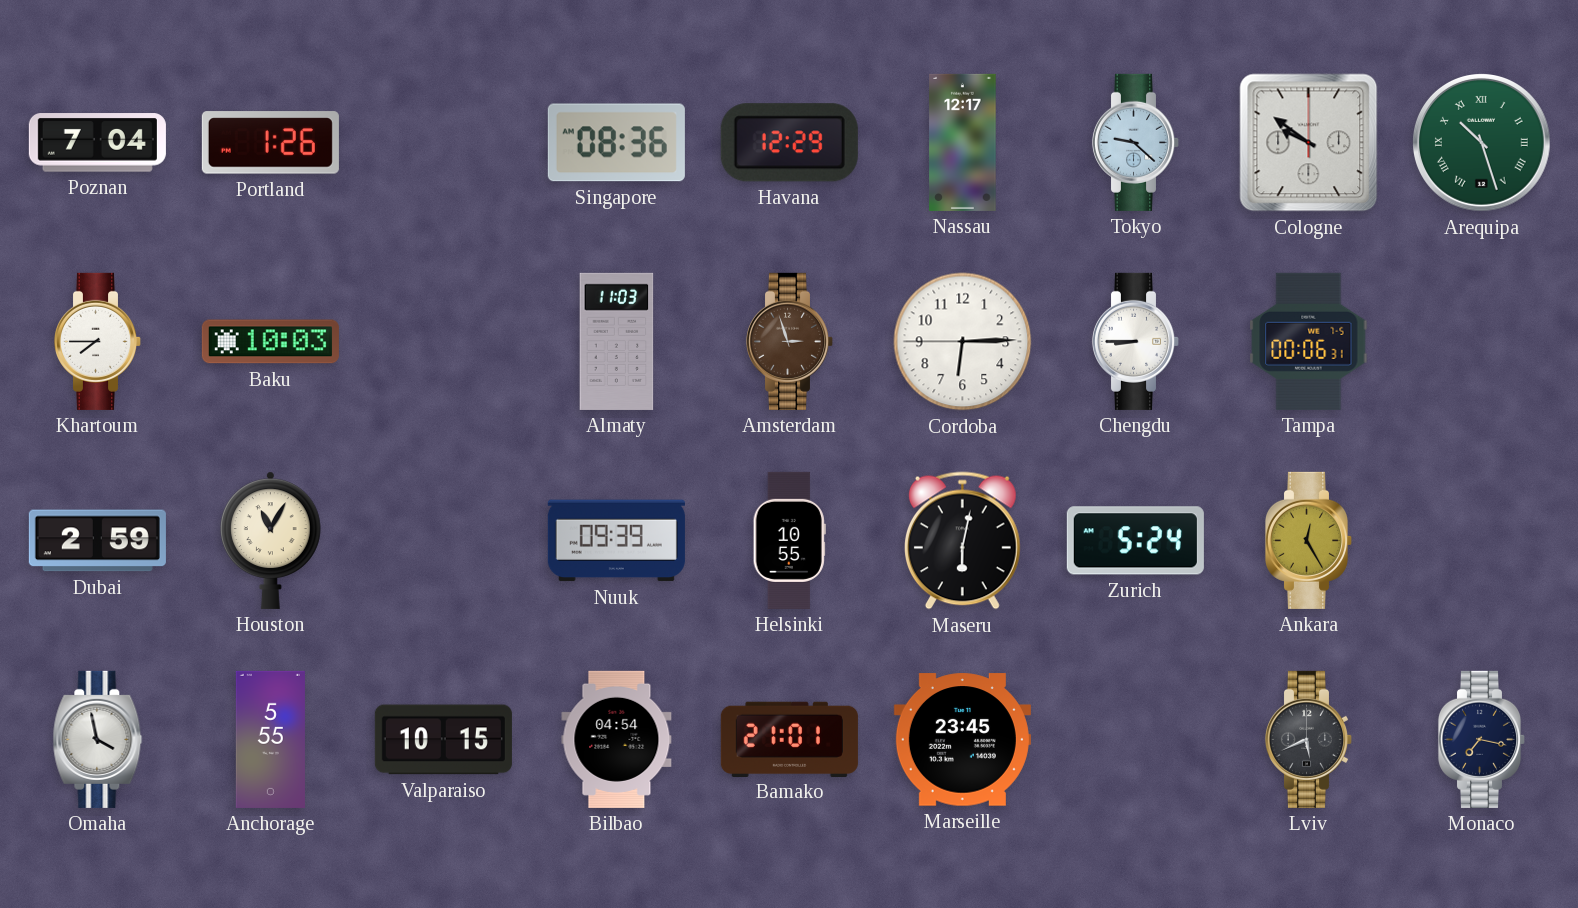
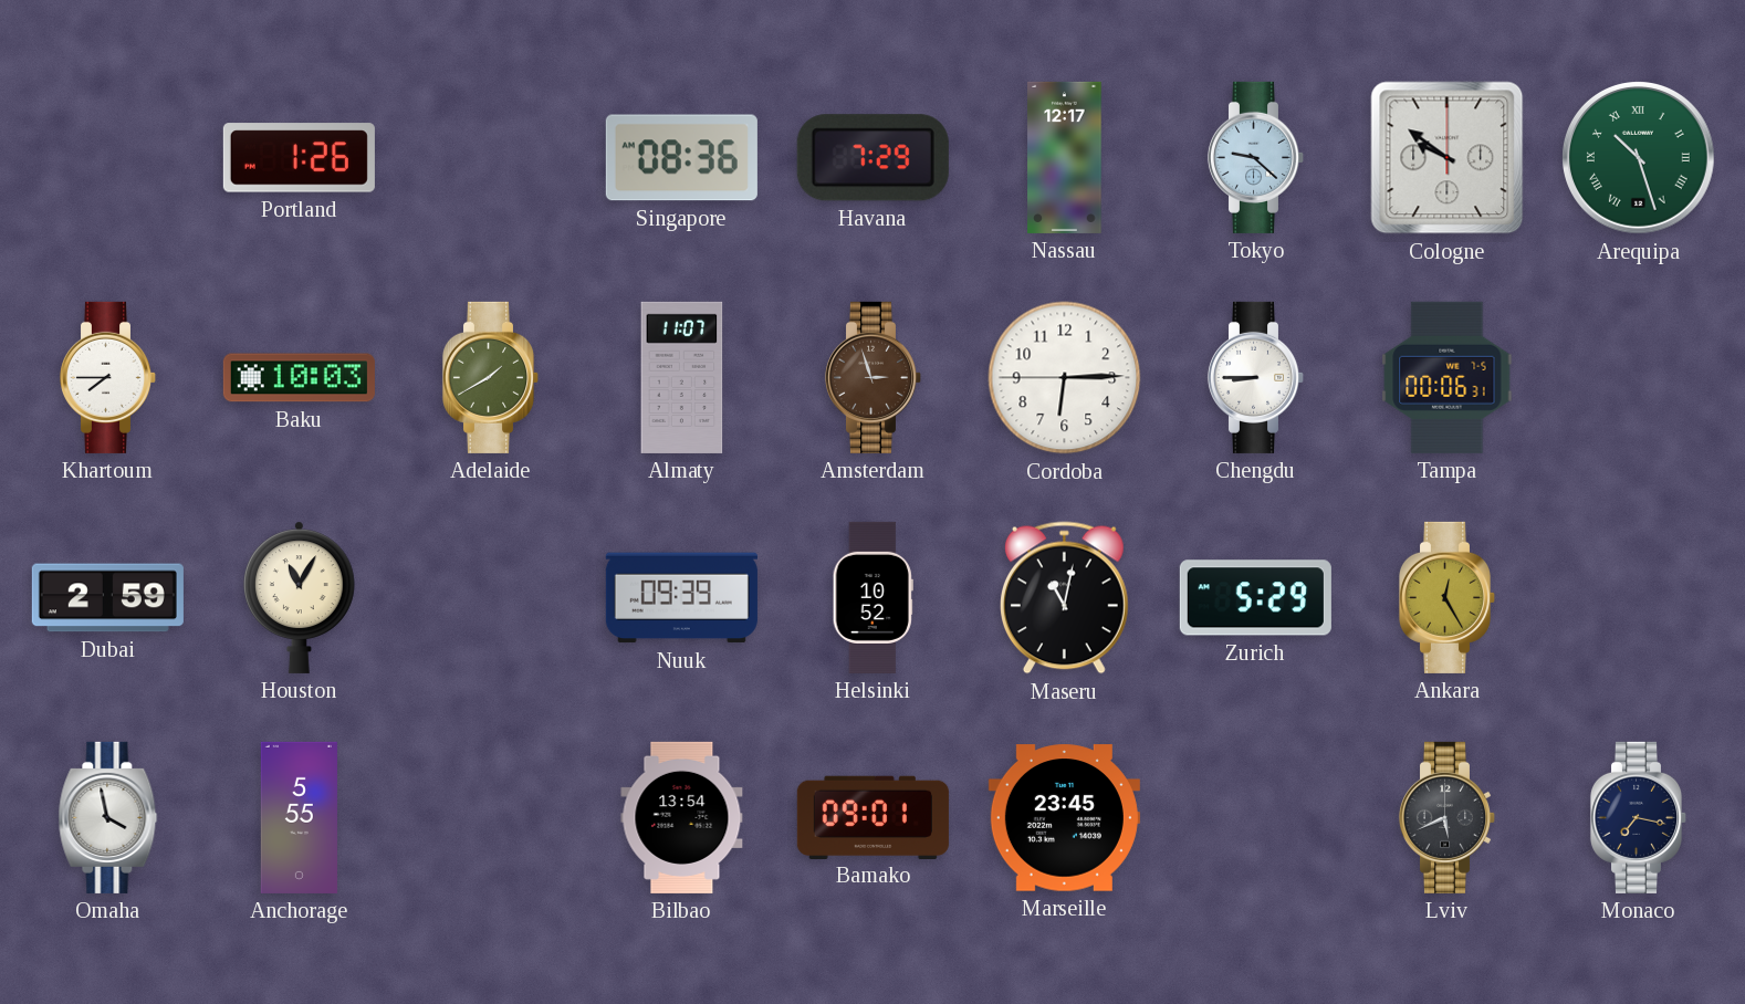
Poznan: 7:04 -> none
Havana: 12:29 -> 7:29
Adelaide: none -> 1:40
Almaty: 11:03 -> 11:07
Helsinki: 10:55 -> 10:52
Maseru: 6:02 -> 11:02
Zurich: 5:24 -> 5:29
Valparaiso: 10:15 -> none
Bilbao: 04:54 -> 13:54
Bamako: 21:01 -> 09:01
